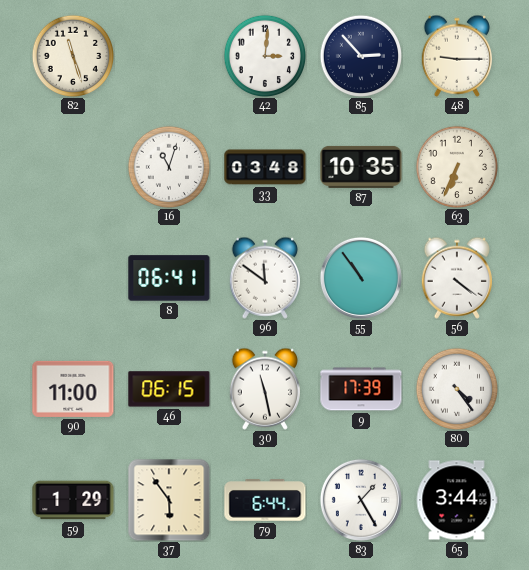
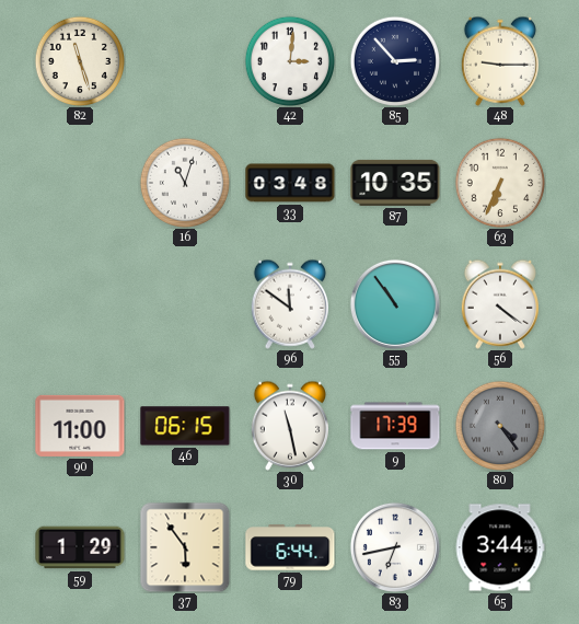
8: 06:41 -> none
80 dial: white -> grey
83: 1:25 -> 6:43
